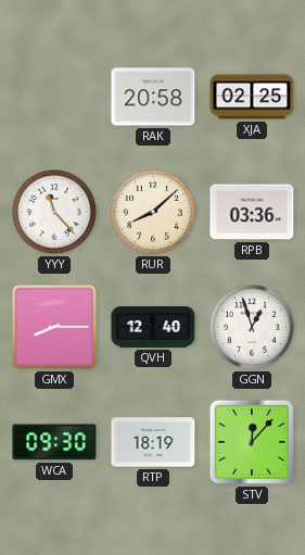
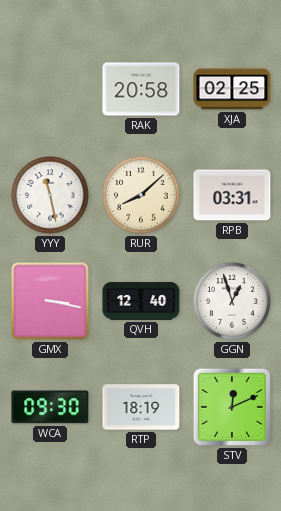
YYY: 11:23 -> 11:28
RPB: 03:36 -> 03:31
GMX: 8:15 -> 3:17
STV: 12:07 -> 12:11
